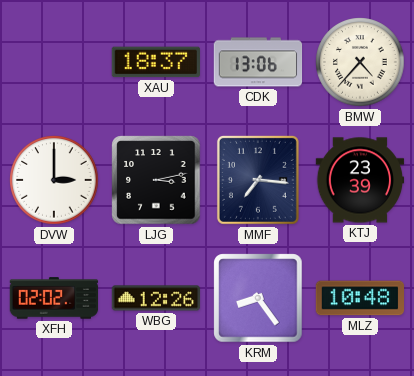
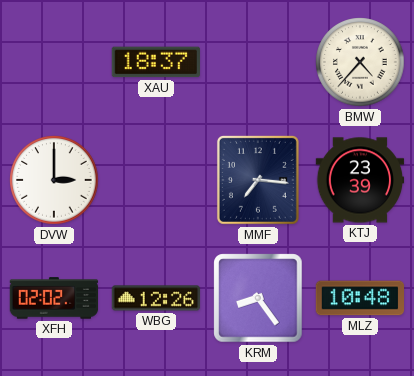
CDK: 13:06 -> none
LJG: 3:13 -> none
